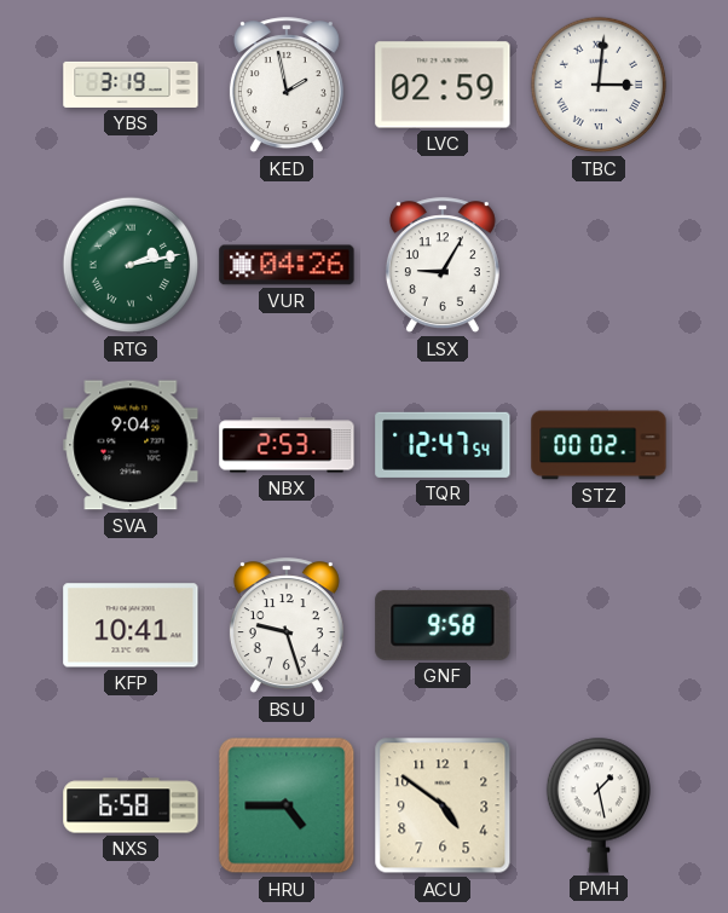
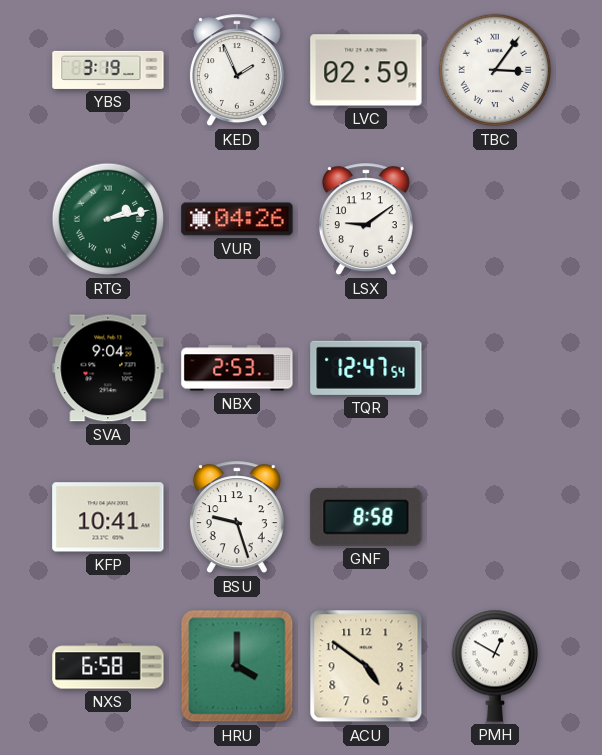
KED: 1:58 -> 1:56
TBC: 3:01 -> 3:06
LSX: 9:05 -> 9:09
STZ: 00:02 -> none
GNF: 9:58 -> 8:58
HRU: 4:45 -> 4:00
PMH: 1:28 -> 12:50
